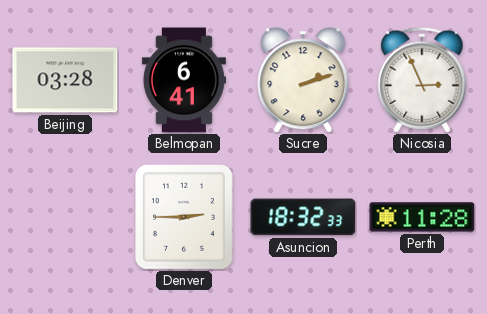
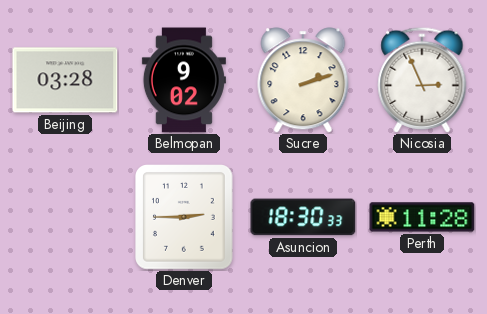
Belmopan: 6:41 -> 9:02
Asuncion: 18:32 -> 18:30
